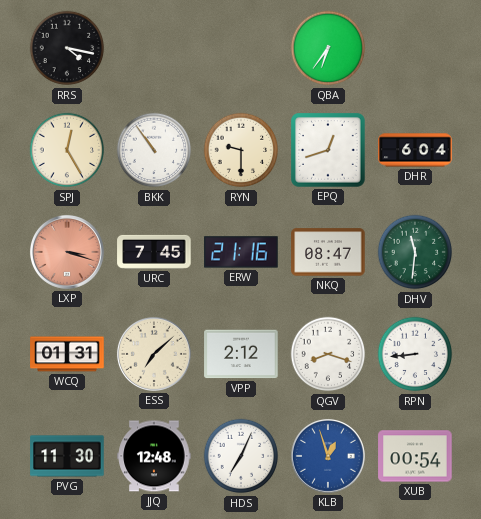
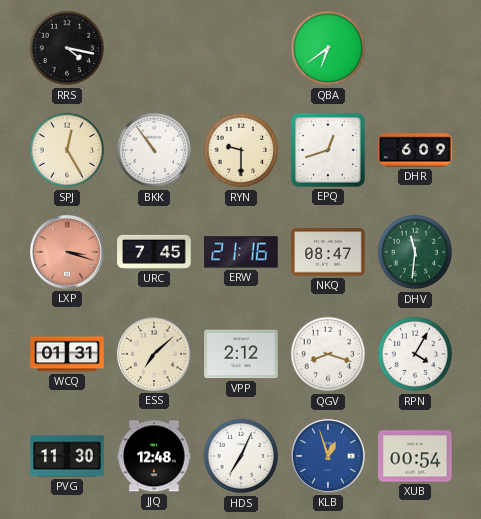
QBA: 6:36 -> 6:39
DHR: 6:04 -> 6:09
RPN: 8:44 -> 4:05
